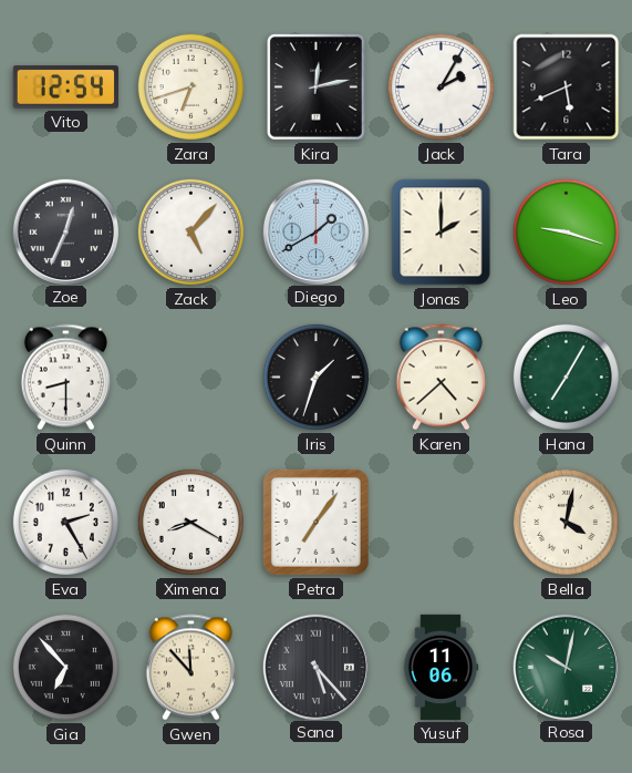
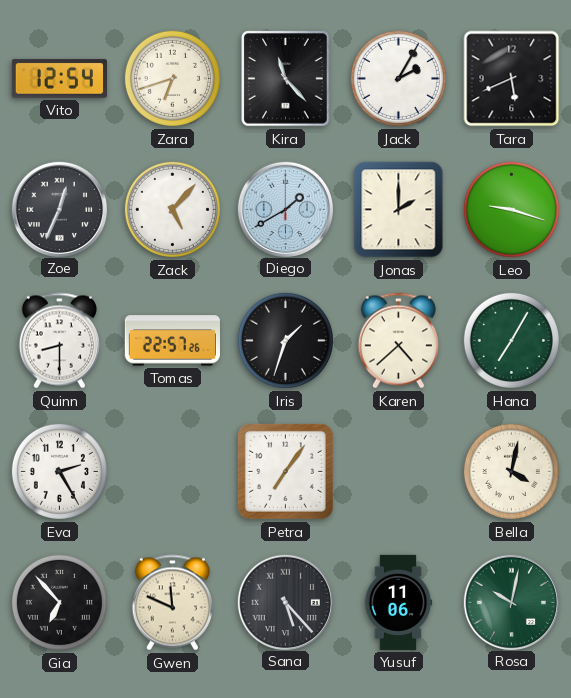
Kira: 12:13 -> 11:23
Tomas: none -> 22:57
Ximena: 8:20 -> none
Gwen: 11:53 -> 11:49
